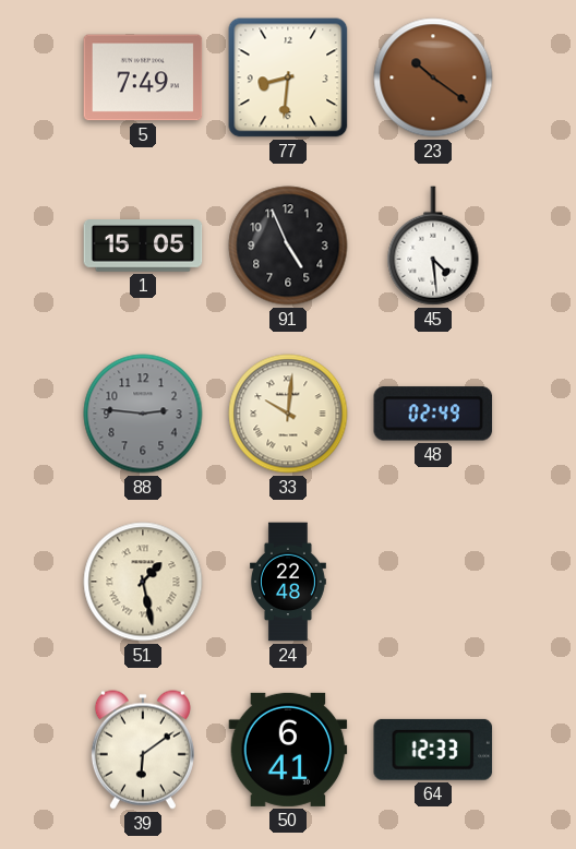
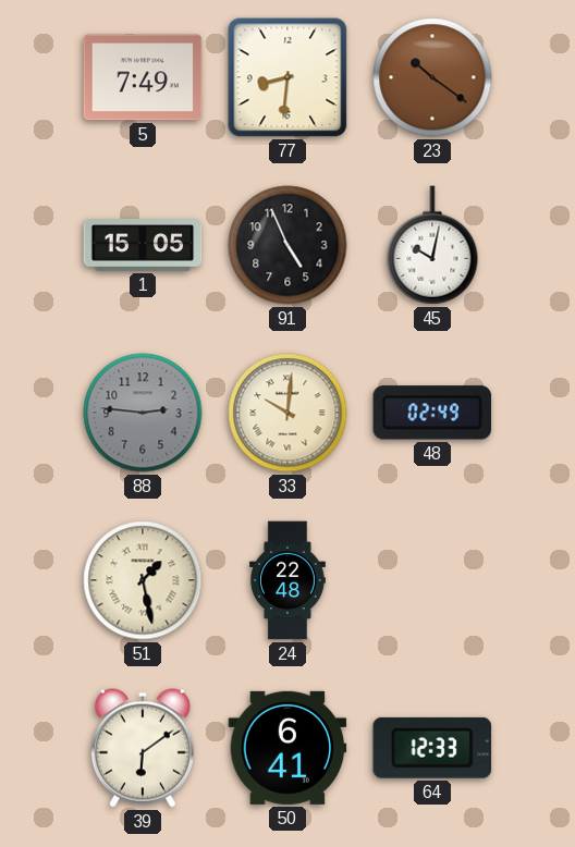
45: 4:29 -> 10:02
